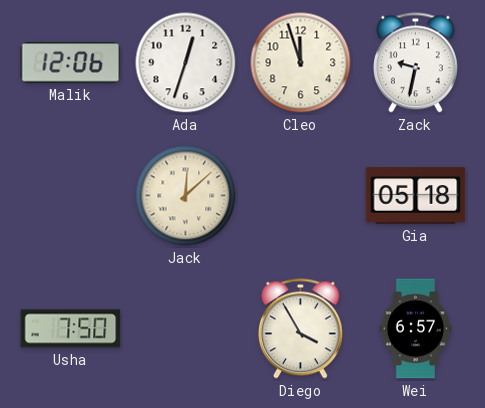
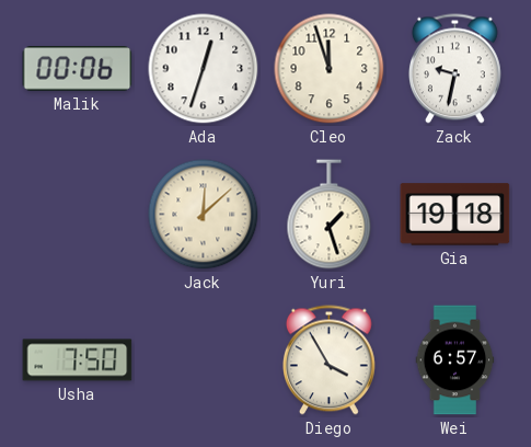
Malik: 12:06 -> 00:06
Yuri: none -> 1:27
Gia: 05:18 -> 19:18
